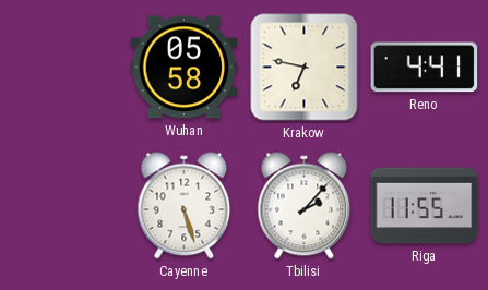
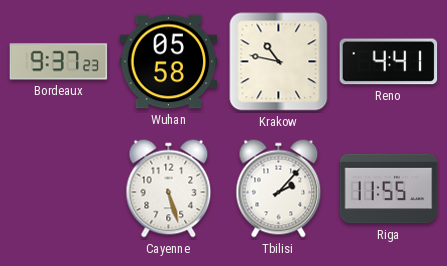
Bordeaux: none -> 9:37
Krakow: 6:47 -> 10:47
